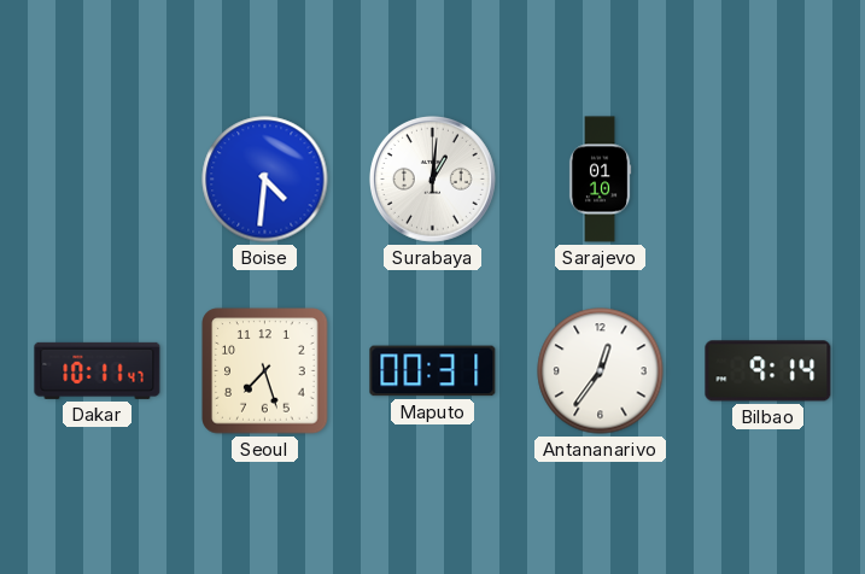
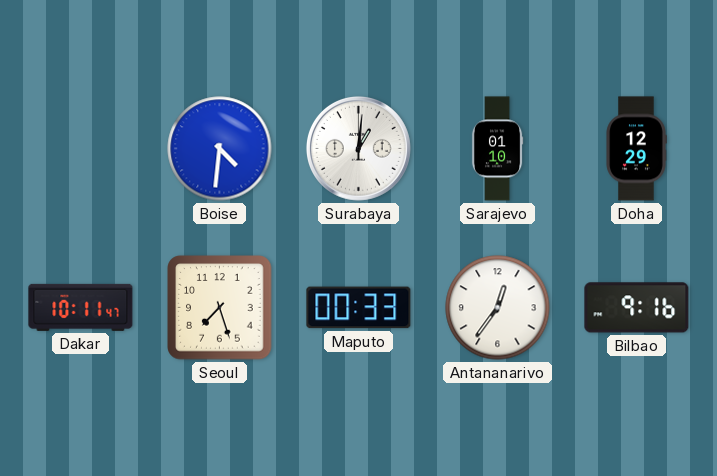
Doha: none -> 12:29
Maputo: 00:31 -> 00:33
Bilbao: 9:14 -> 9:16
